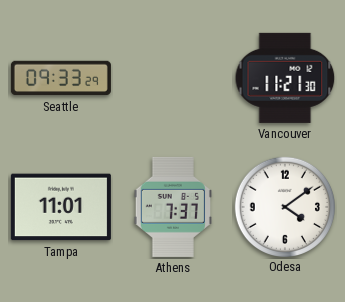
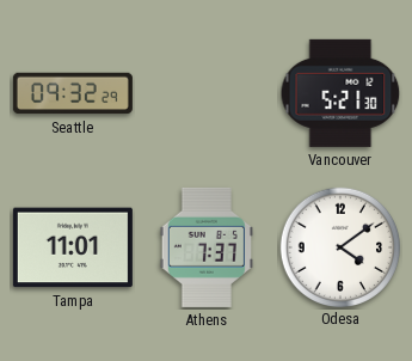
Seattle: 09:33 -> 09:32
Vancouver: 11:21 -> 5:21
